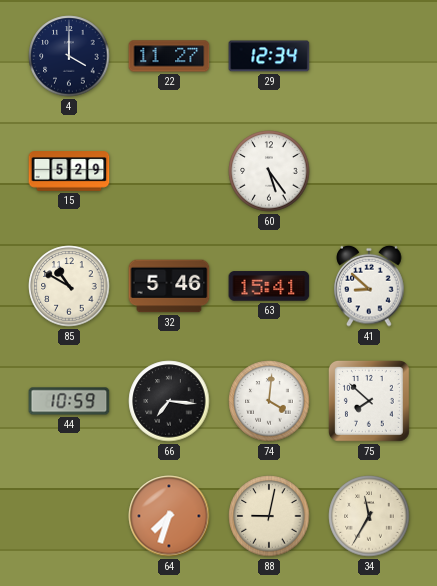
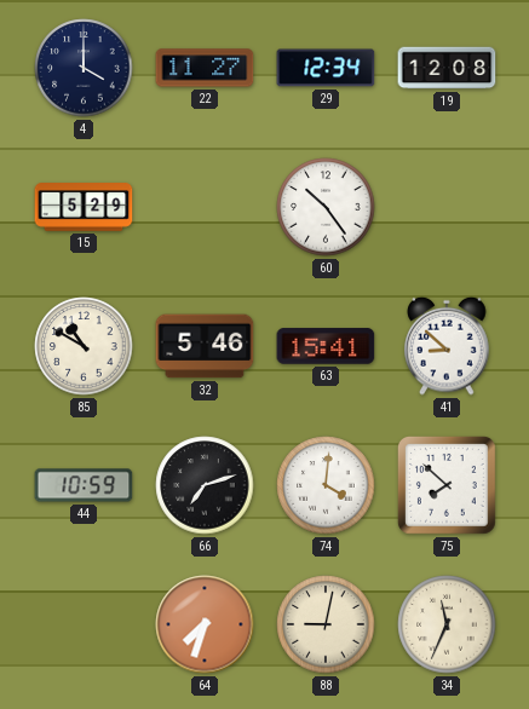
19: none -> 12:08
60: 5:24 -> 10:24
66: 7:16 -> 7:12
34: 11:35 -> 11:34
